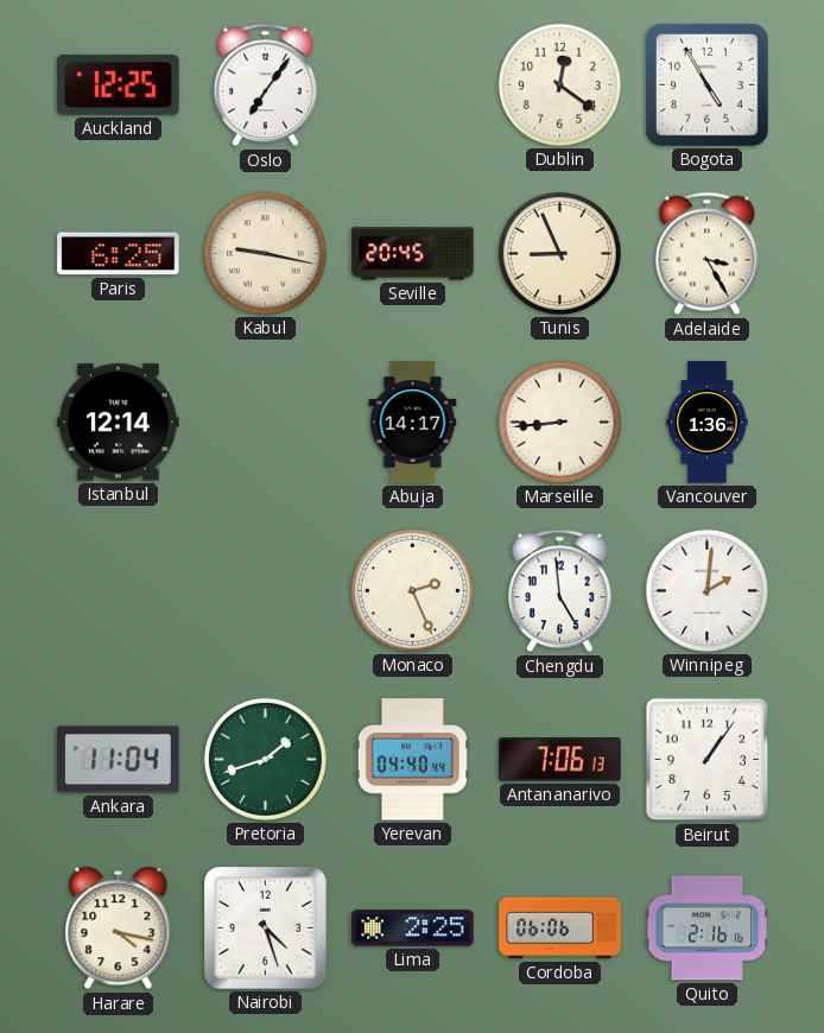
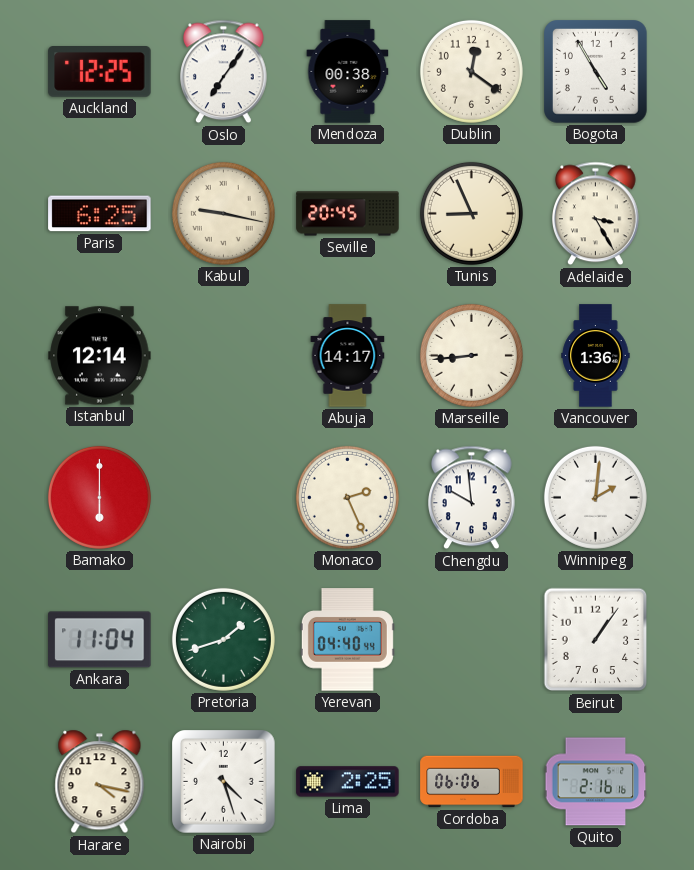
Mendoza: none -> 00:38
Bamako: none -> 6:00
Chengdu: 4:59 -> 9:59
Antananarivo: 7:06 -> none
